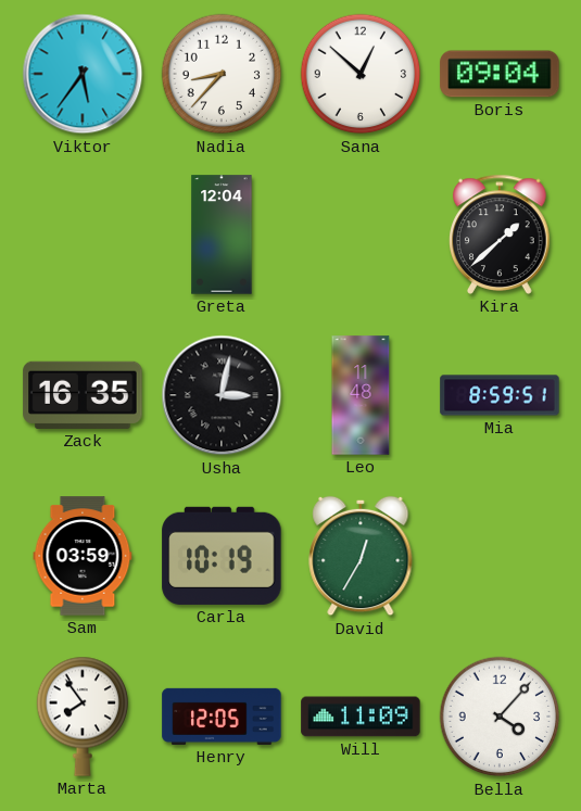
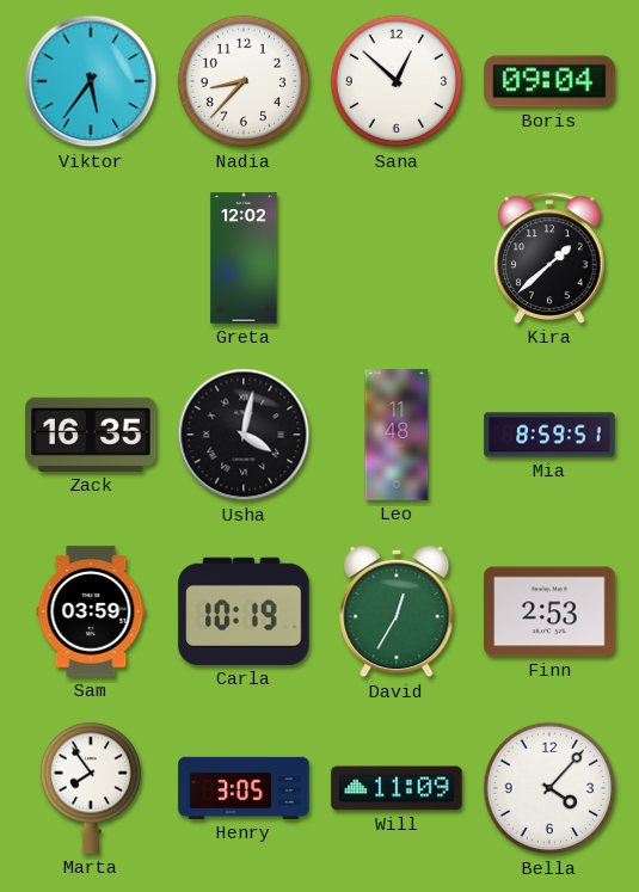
Greta: 12:04 -> 12:02
Usha: 3:02 -> 4:02
Finn: none -> 2:53
Henry: 12:05 -> 3:05
